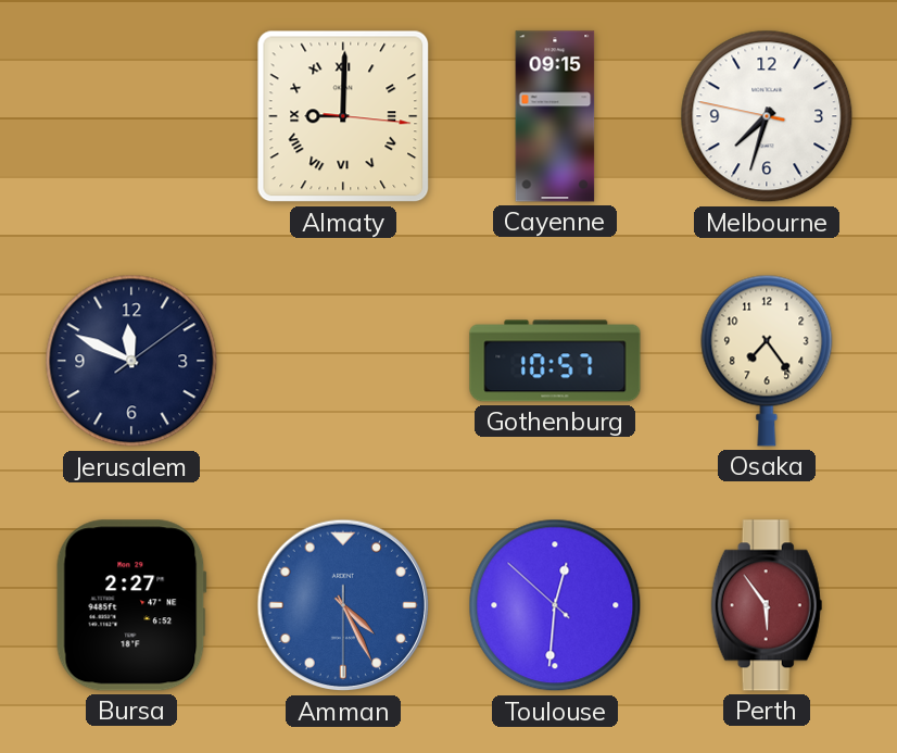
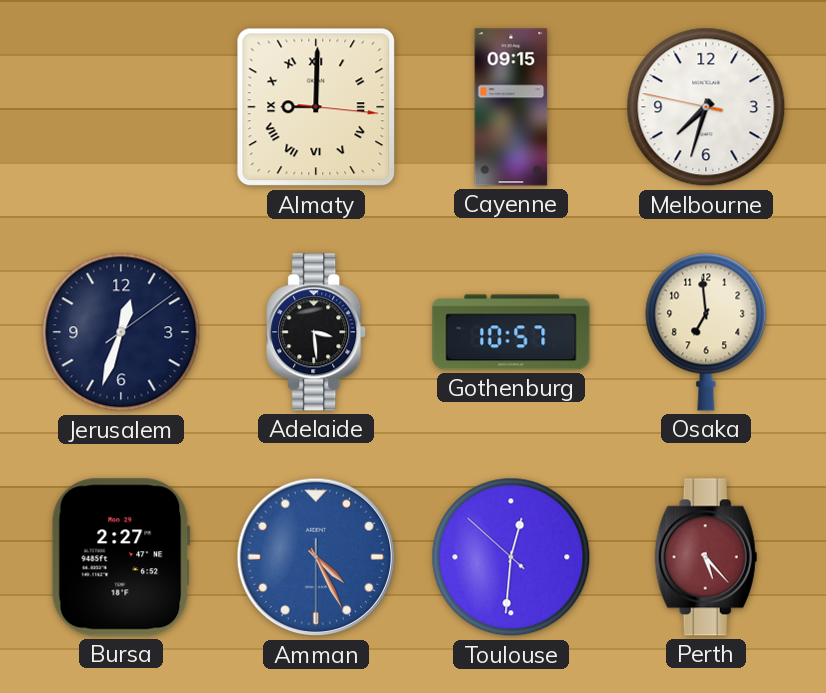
Jerusalem: 11:49 -> 12:33
Adelaide: none -> 3:29
Osaka: 7:24 -> 6:59
Perth: 5:54 -> 5:23
